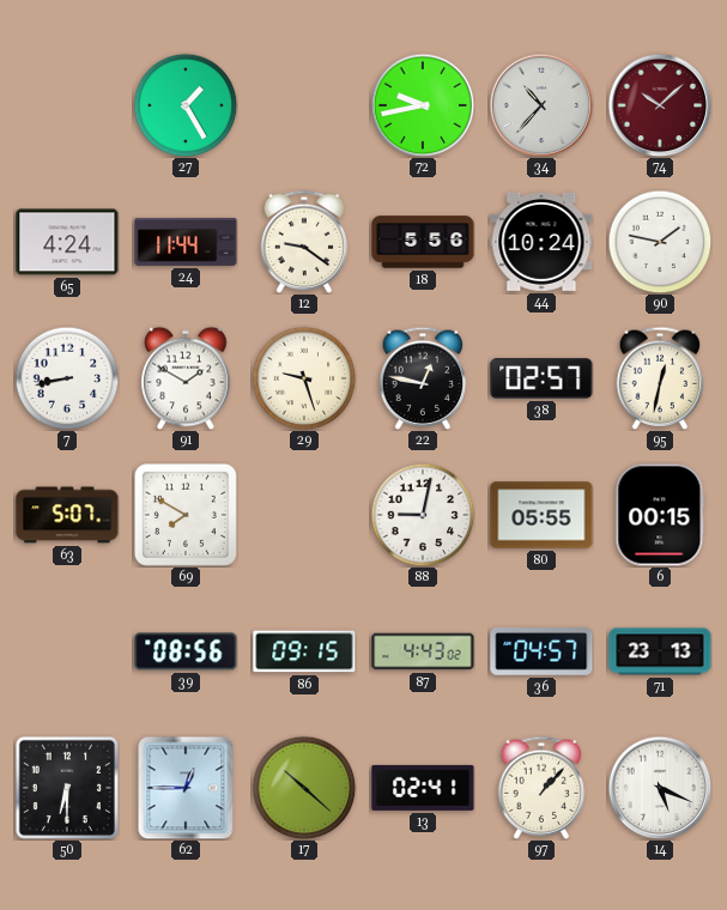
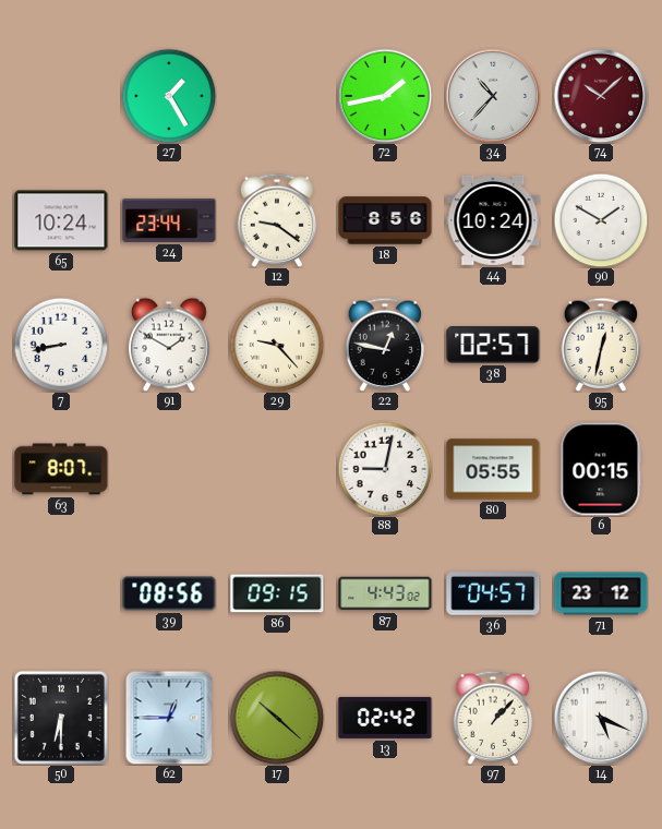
72: 9:43 -> 1:43
65: 4:24 -> 10:24
24: 11:44 -> 23:44
18: 5:56 -> 8:56
90: 1:47 -> 1:50
29: 9:27 -> 9:23
63: 5:07 -> 8:07
69: 7:50 -> none
71: 23:13 -> 23:12
13: 02:41 -> 02:42
